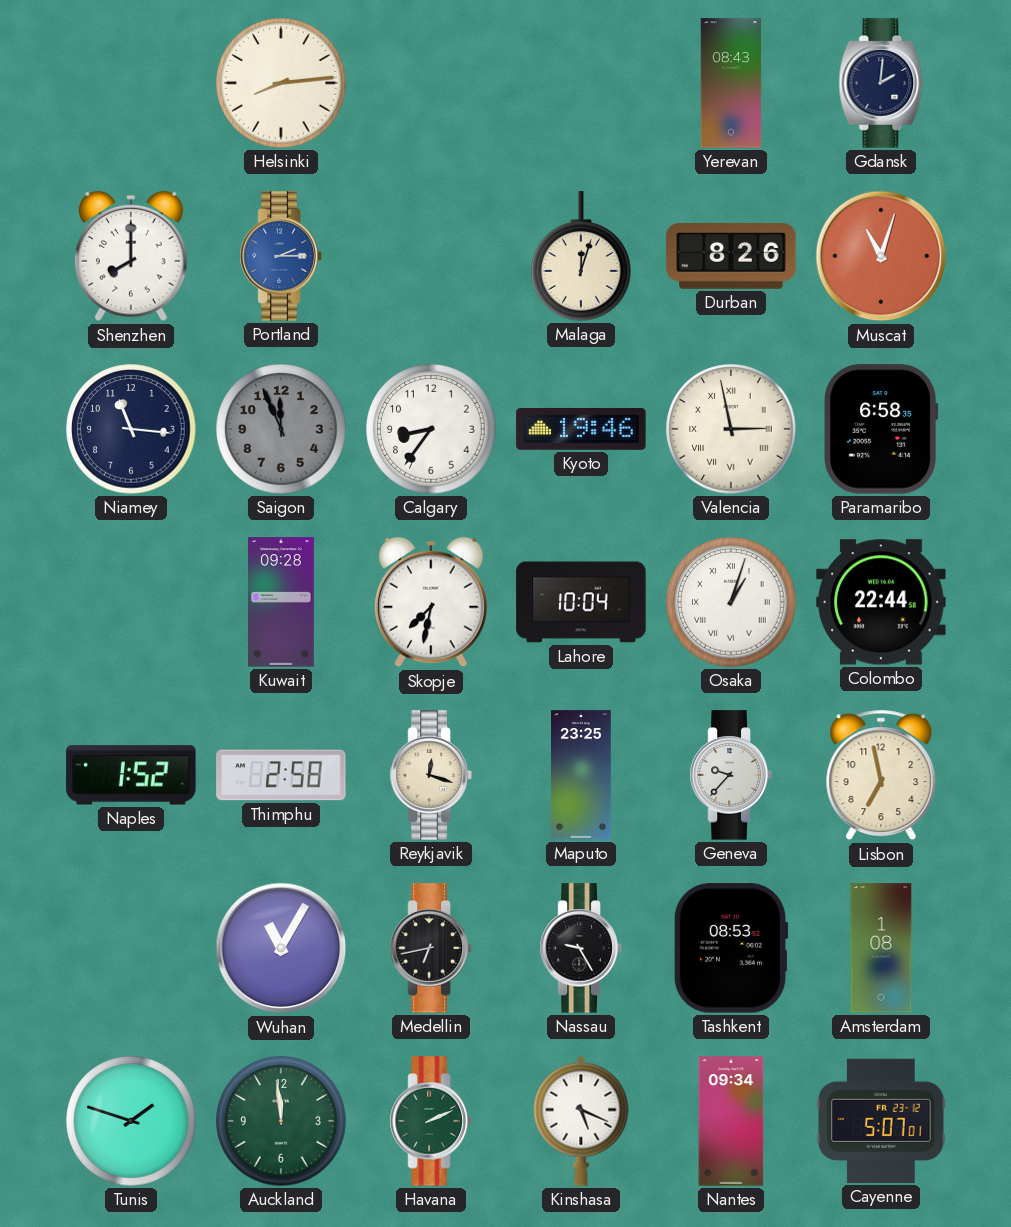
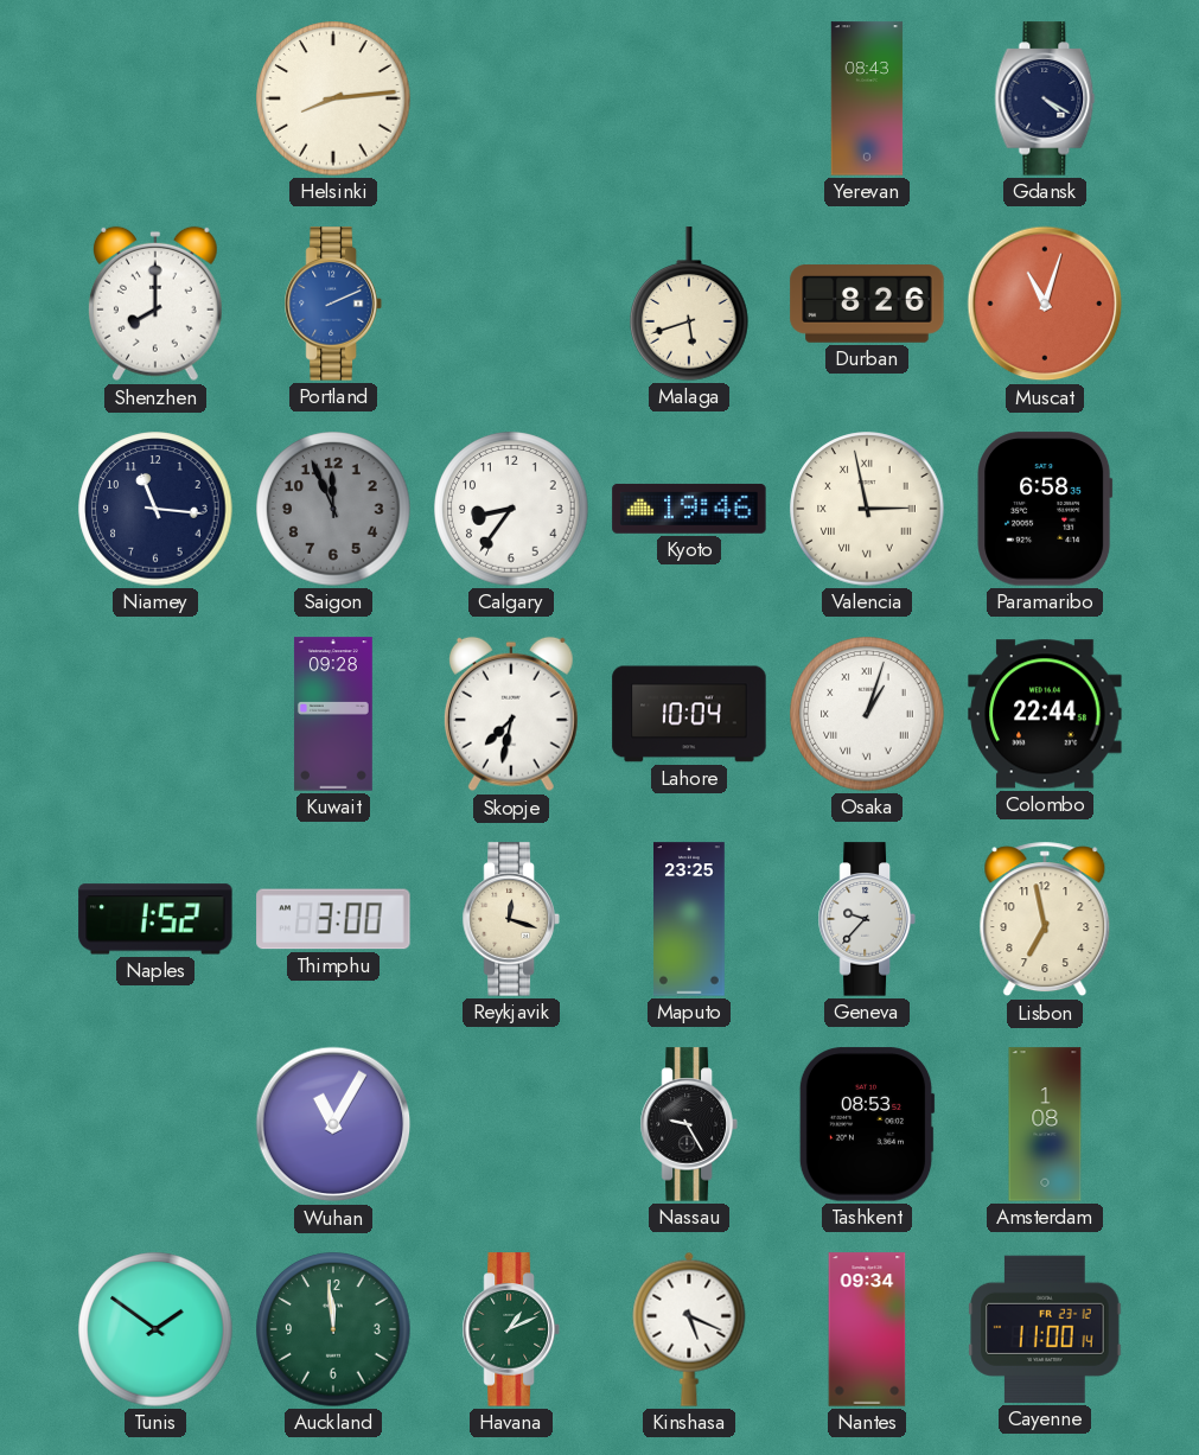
Gdansk: 2:01 -> 4:20
Portland: 2:15 -> 2:11
Malaga: 12:03 -> 5:42
Thimphu: 2:58 -> 3:00
Medellin: 6:43 -> none
Tunis: 1:48 -> 1:51
Havana: 2:11 -> 1:11
Cayenne: 5:07 -> 11:00
